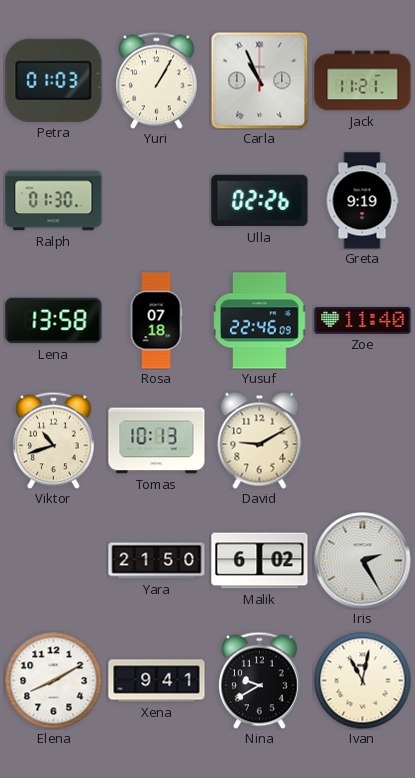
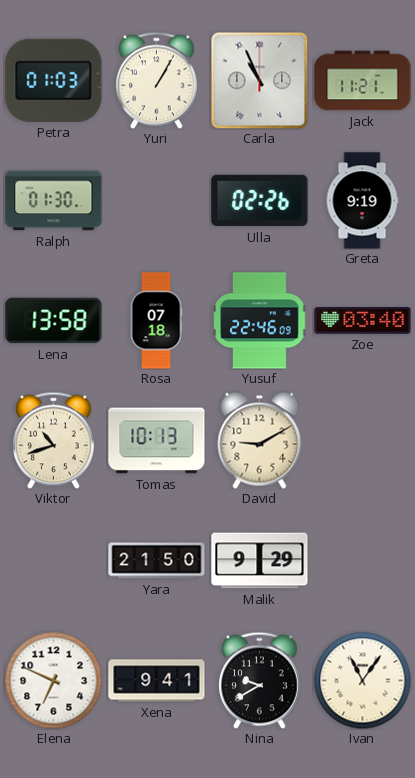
Zoe: 11:40 -> 03:40
Malik: 6:02 -> 9:29
Iris: 2:25 -> none
Elena: 8:10 -> 6:49
Ivan: 11:02 -> 11:06
